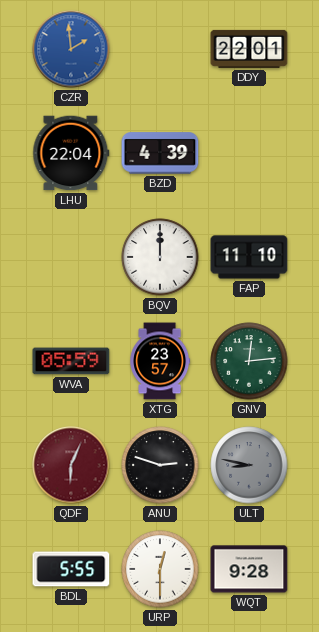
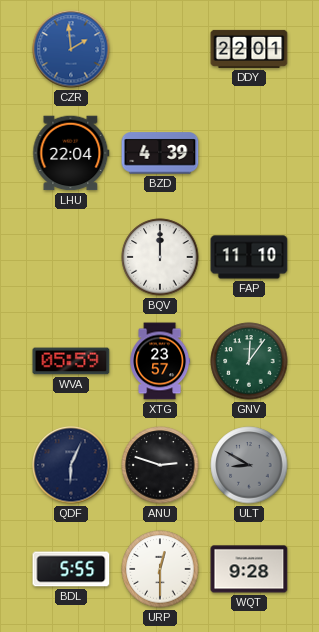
GNV: 12:14 -> 12:06
QDF dial: burgundy -> navy
ULT: 8:47 -> 8:50
